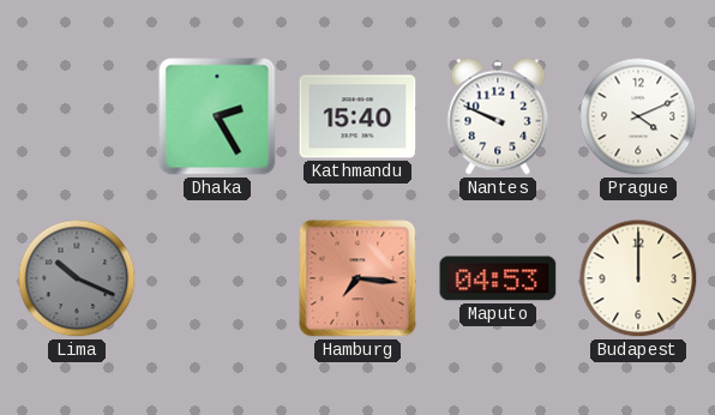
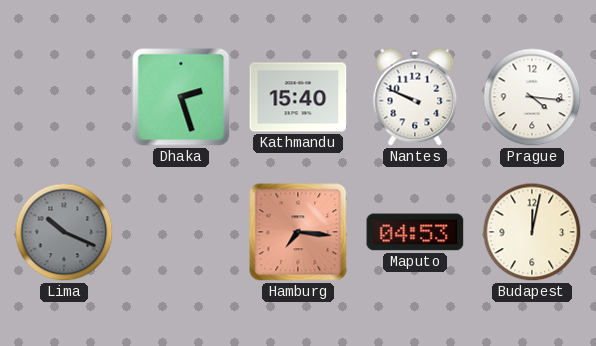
Dhaka: 2:25 -> 2:27
Prague: 4:11 -> 4:16
Budapest: 12:00 -> 12:02
